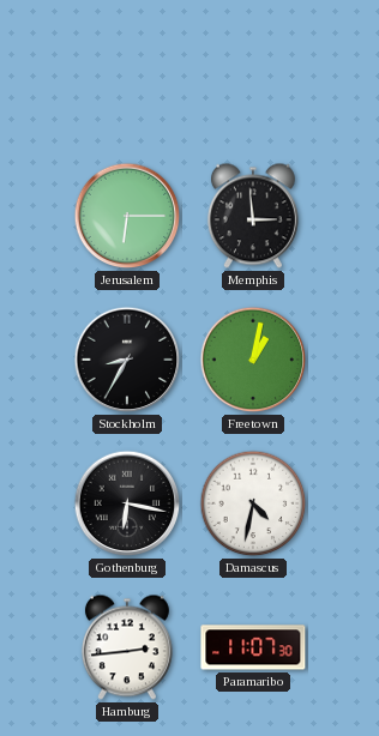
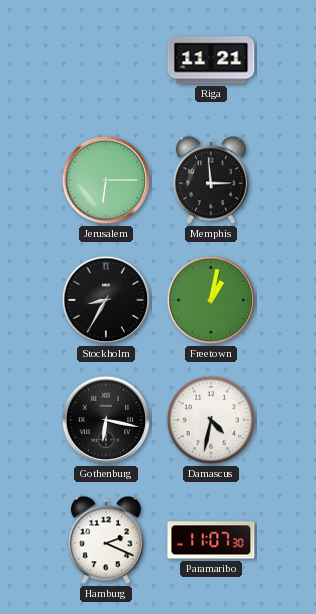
Riga: none -> 11:21
Hamburg: 2:44 -> 2:19
